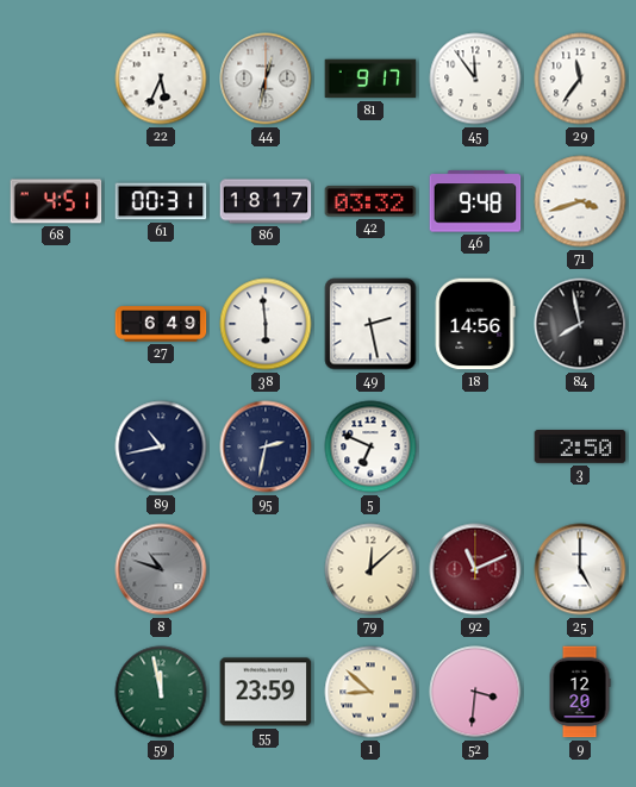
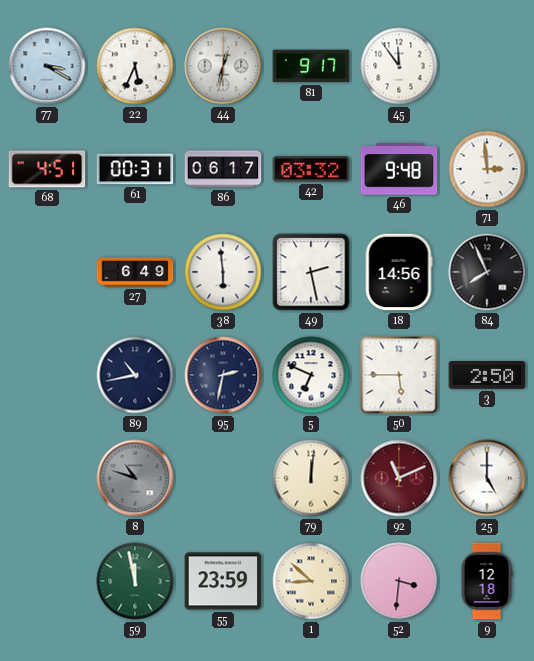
77: none -> 3:20
29: 11:36 -> none
86: 18:17 -> 06:17
71: 3:42 -> 2:59
84: 7:58 -> 7:56
50: none -> 5:45
79: 12:08 -> 12:01
9: 12:20 -> 12:18
